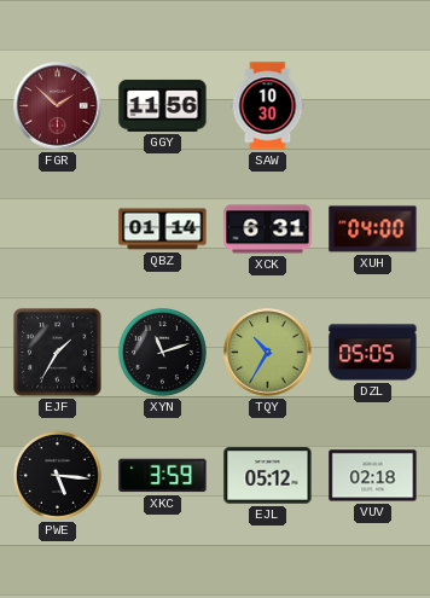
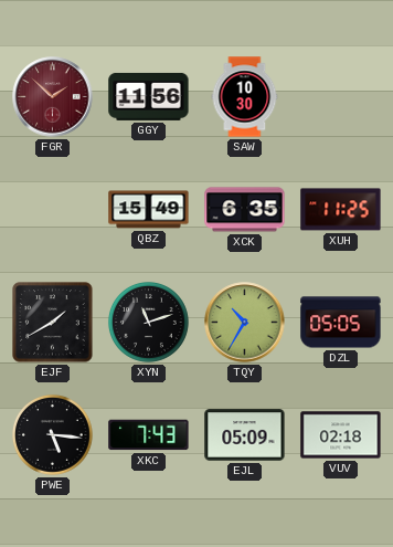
QBZ: 01:14 -> 15:49
XCK: 6:31 -> 6:35
XUH: 04:00 -> 11:25
EJF: 1:35 -> 1:40
XKC: 3:59 -> 7:43
EJL: 05:12 -> 05:09
